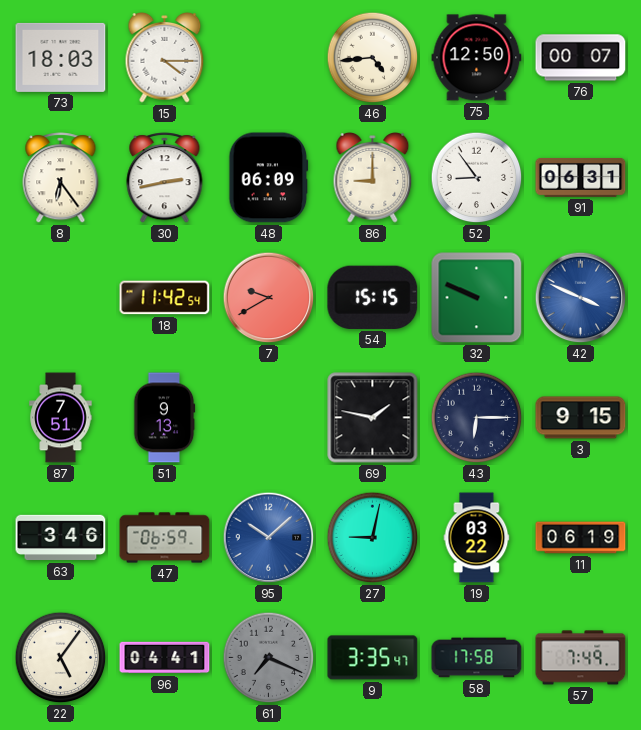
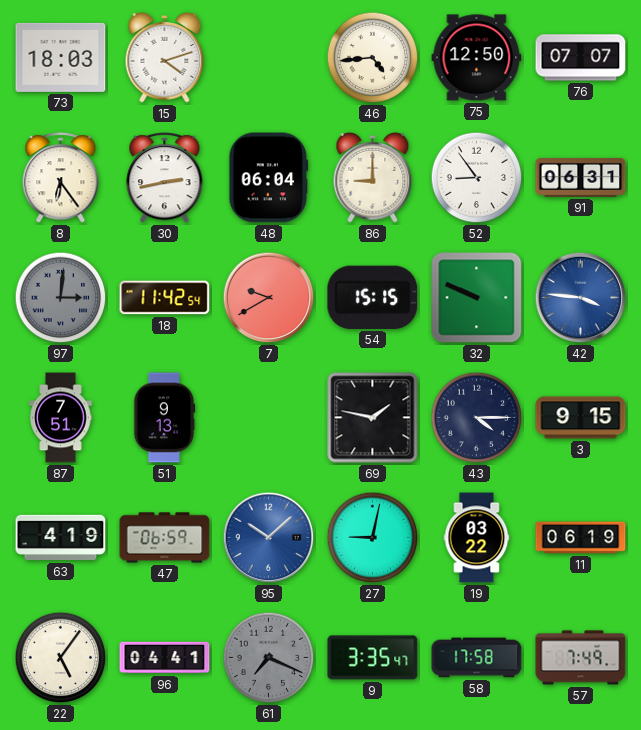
15: 4:15 -> 4:12
76: 00:07 -> 07:07
48: 06:09 -> 06:04
97: none -> 3:01
42: 3:49 -> 3:46
43: 6:15 -> 4:15
63: 3:46 -> 4:19
